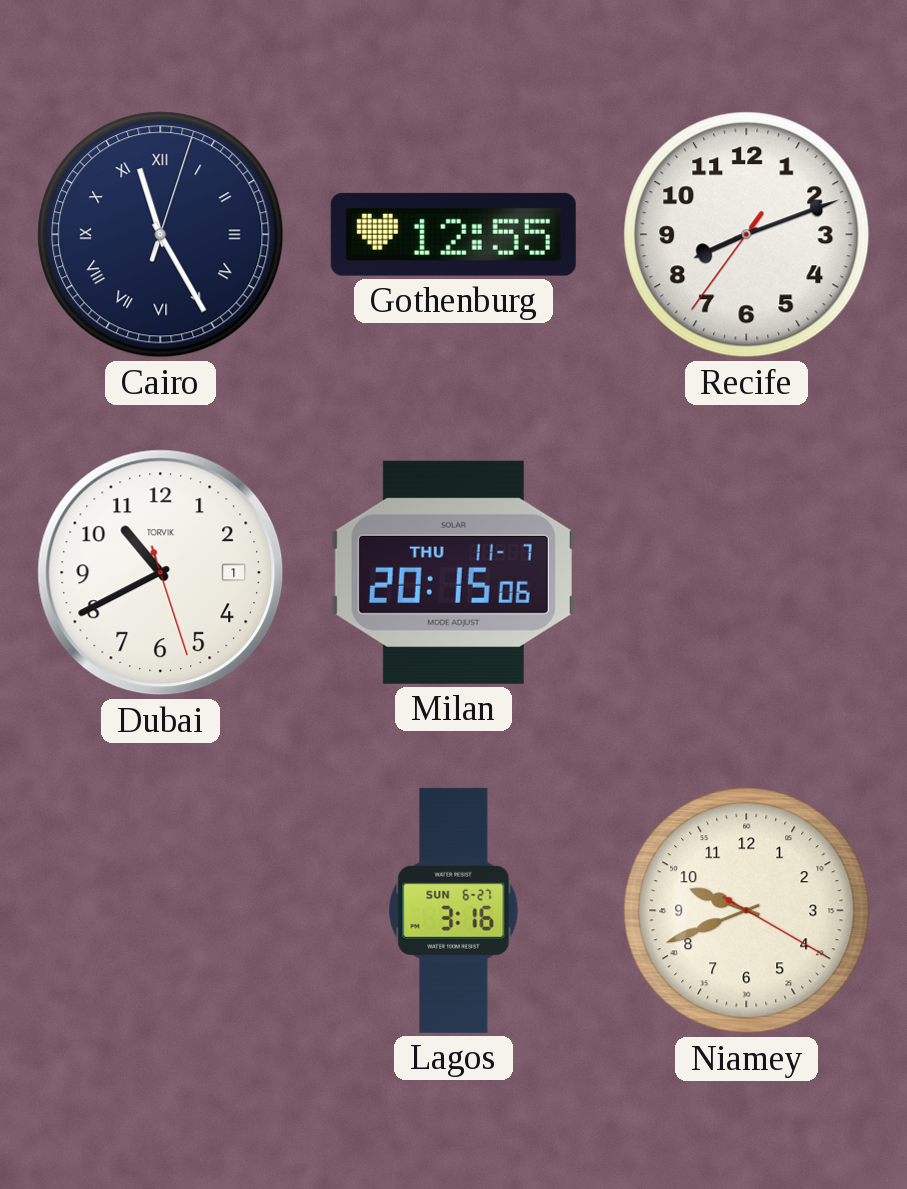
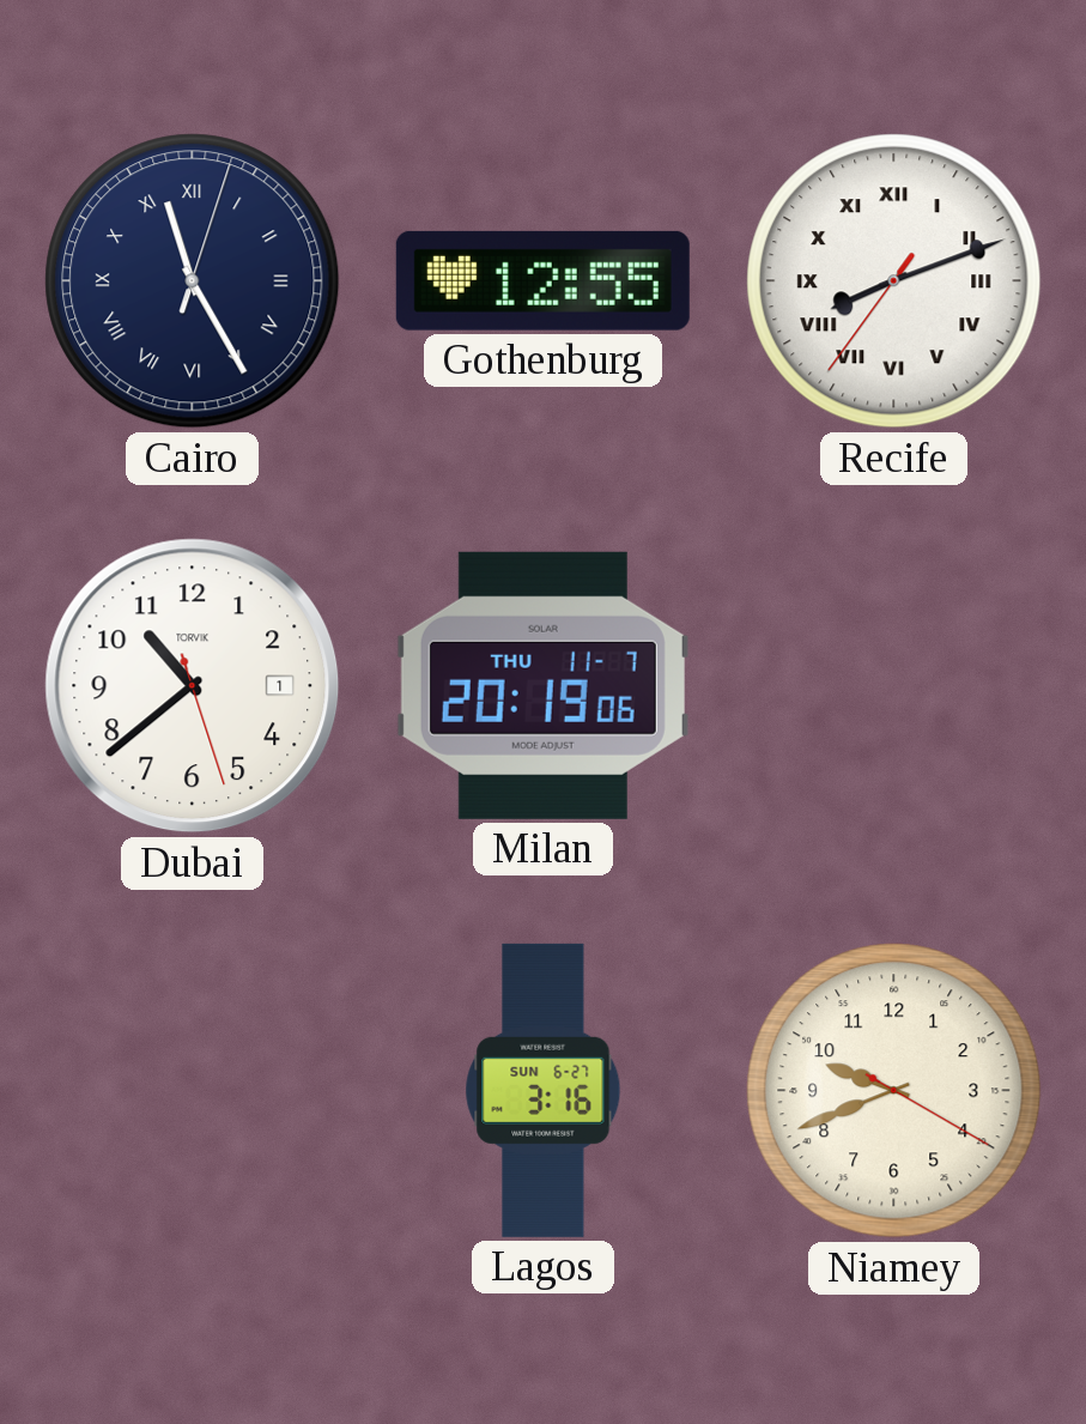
Recife numerals: Arabic -> Roman
Dubai: 10:40 -> 10:38
Milan: 20:15 -> 20:19
